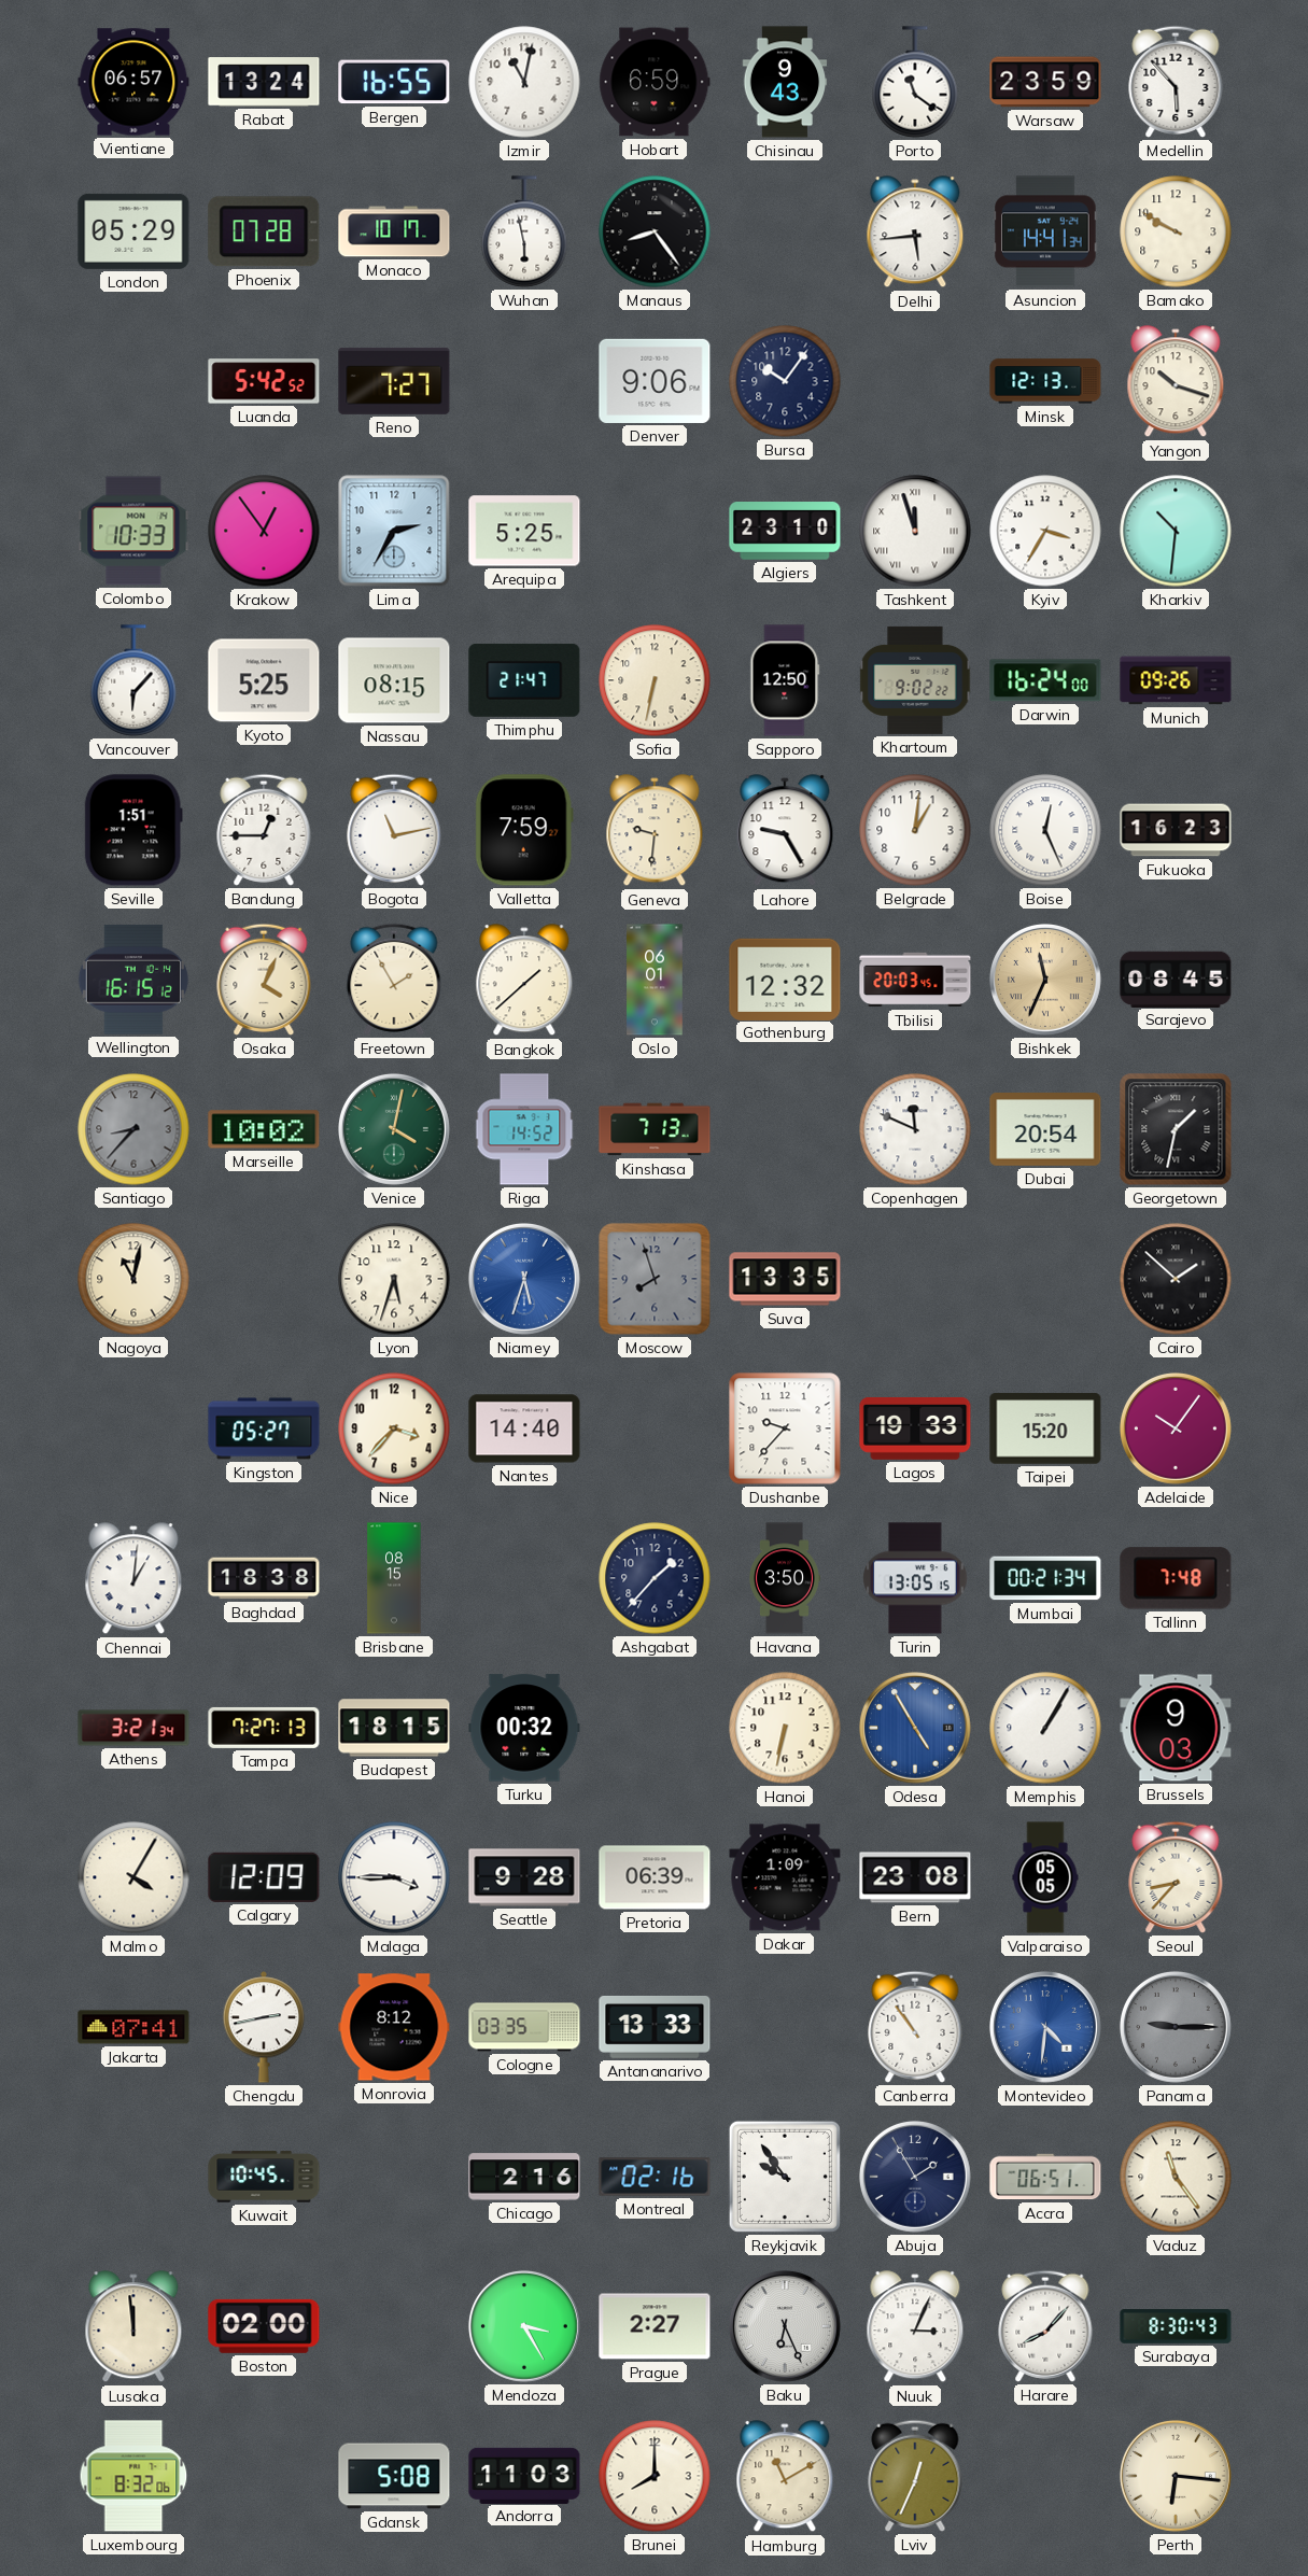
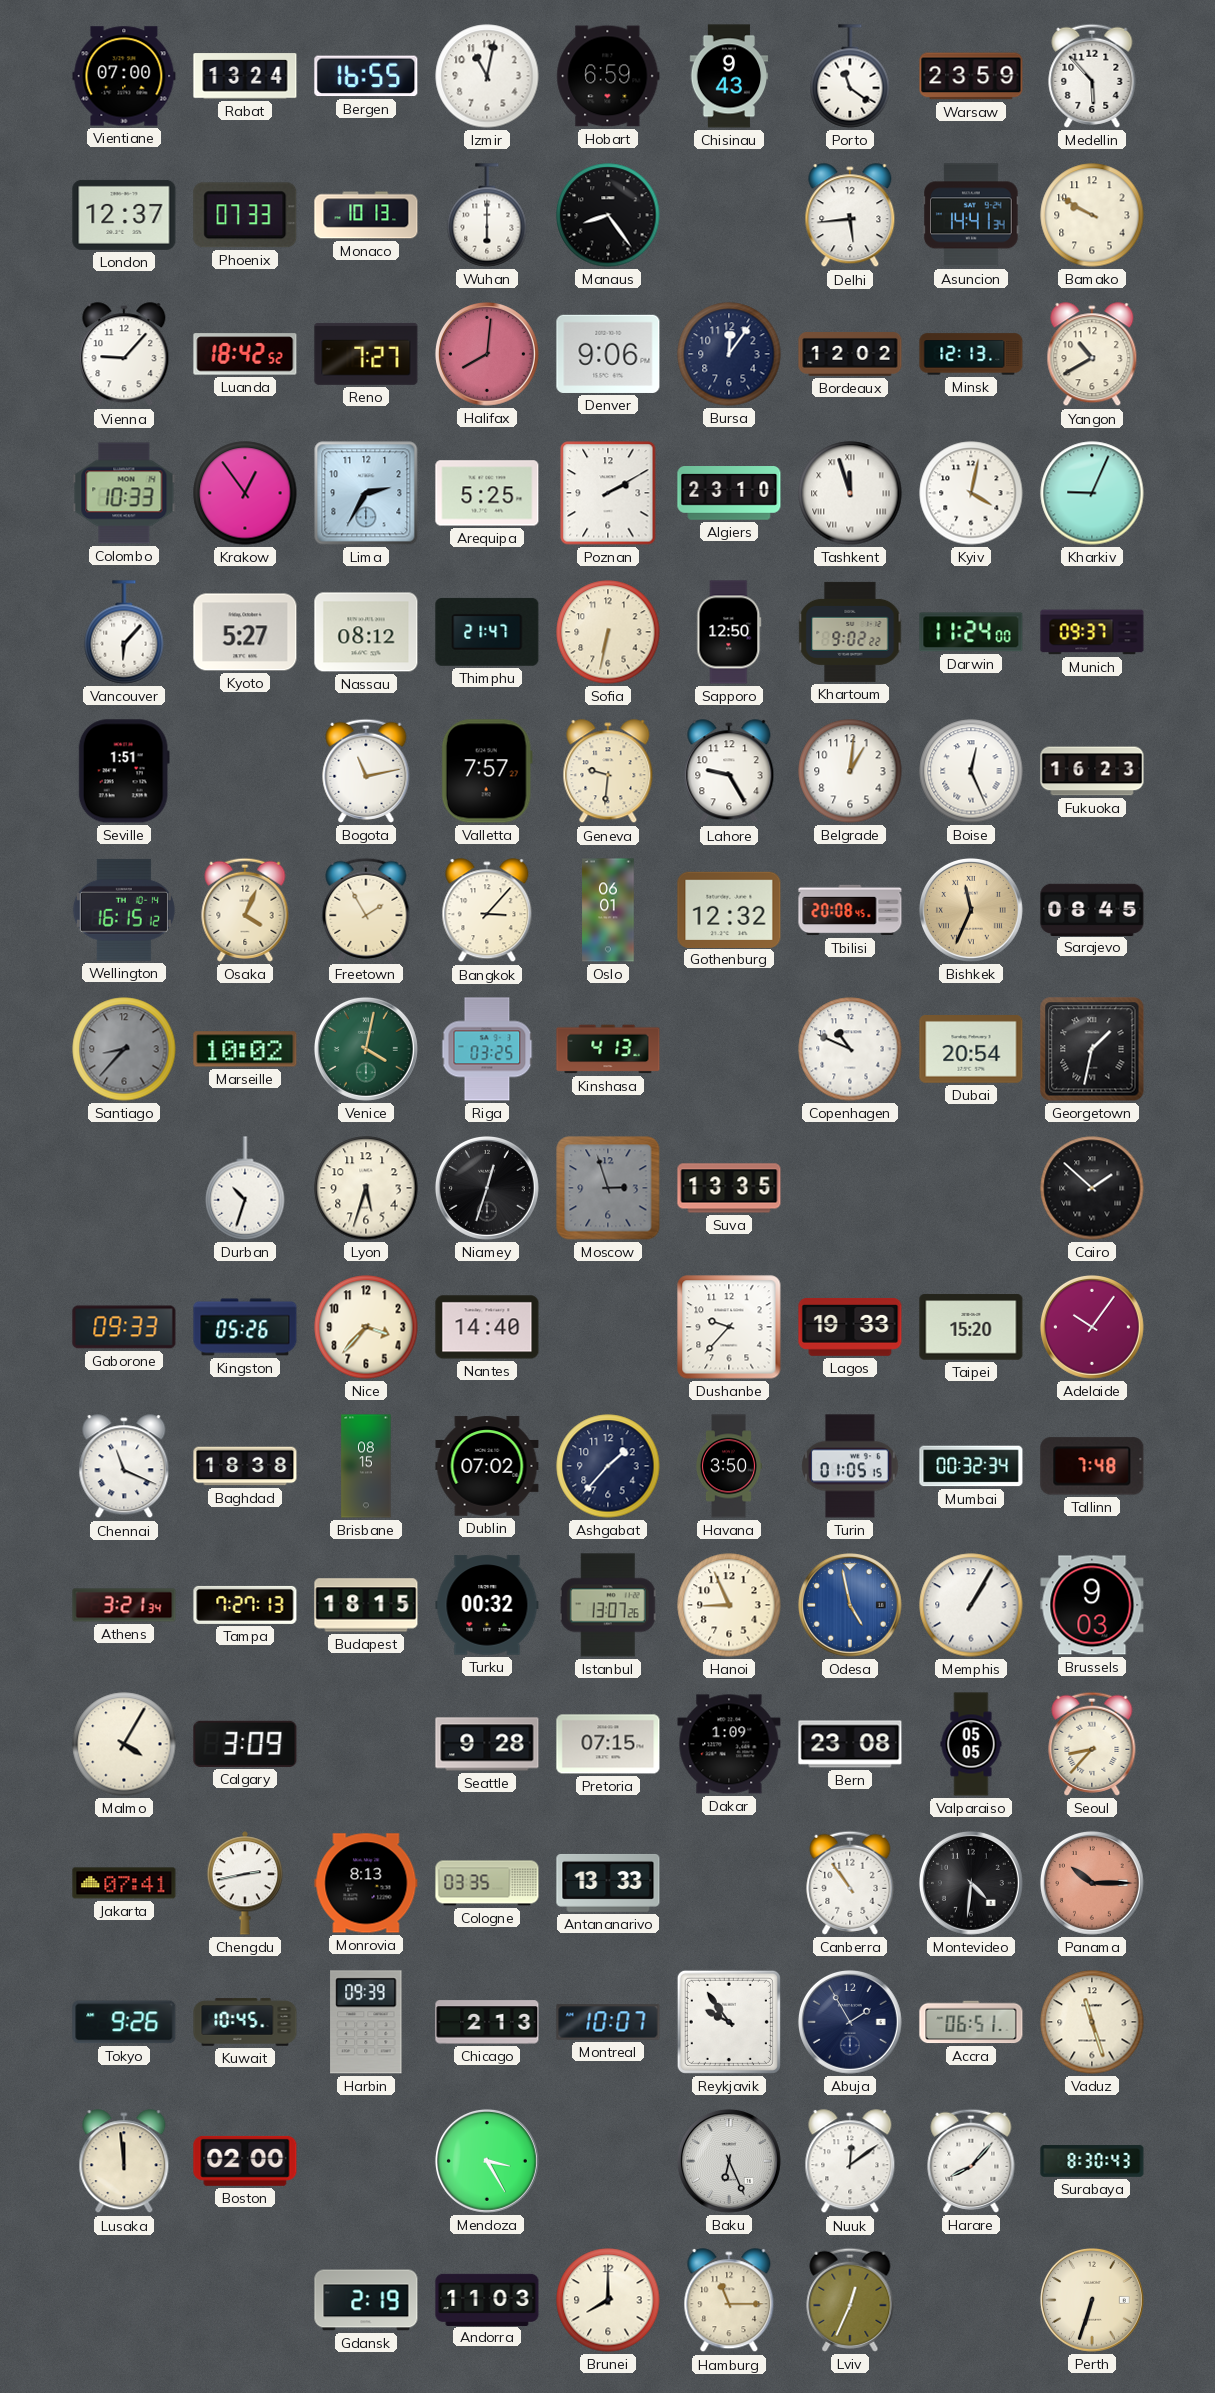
Vientiane: 06:57 -> 07:00
London: 05:29 -> 12:37
Phoenix: 07:28 -> 07:33
Monaco: 10:17 -> 10:13
Wuhan: 5:58 -> 6:00
Vienna: none -> 9:07
Luanda: 5:42 -> 18:42
Halifax: none -> 8:01
Bursa: 10:06 -> 12:06
Bordeaux: none -> 12:02
Yangon: 10:18 -> 10:40
Poznan: none -> 2:10
Kyiv: 3:35 -> 4:02
Kharkiv: 10:31 -> 9:04
Kyoto: 5:25 -> 5:27
Nassau: 08:15 -> 08:12
Darwin: 16:24 -> 11:24
Munich: 09:26 -> 09:37
Bandung: 12:45 -> none
Valletta: 7:59 -> 7:57
Bangkok: 1:38 -> 3:07
Tbilisi: 20:03 -> 20:08
Riga: 14:52 -> 03:25
Kinshasa: 7:13 -> 4:13
Copenhagen: 11:49 -> 10:49
Nagoya: 11:02 -> none
Durban: none -> 10:33
Niamey: 5:33 -> 12:33
Niamey dial: blue -> black
Moscow: 7:57 -> 2:57
Gaborone: none -> 09:33
Kingston: 05:27 -> 05:26
Chennai: 1:01 -> 11:19
Dublin: none -> 07:02
Turin: 13:05 -> 01:05
Mumbai: 00:21 -> 00:32
Istanbul: none -> 13:07
Hanoi: 6:32 -> 8:56
Odesa: 4:55 -> 4:58
Calgary: 12:09 -> 3:09
Malaga: 3:45 -> none
Pretoria: 06:39 -> 07:15
Monrovia: 8:12 -> 8:13
Montevideo dial: blue -> black
Panama: 9:15 -> 10:15
Panama dial: grey -> salmon
Tokyo: none -> 9:26
Harbin: none -> 09:39
Chicago: 2:16 -> 2:13
Montreal: 02:16 -> 10:07
Vaduz: 11:24 -> 11:27
Prague: 2:27 -> none
Nuuk: 3:04 -> 12:09
Luxembourg: 8:32 -> none
Gdansk: 5:08 -> 2:19
Hamburg: 11:10 -> 11:15
Perth: 6:16 -> 6:33
